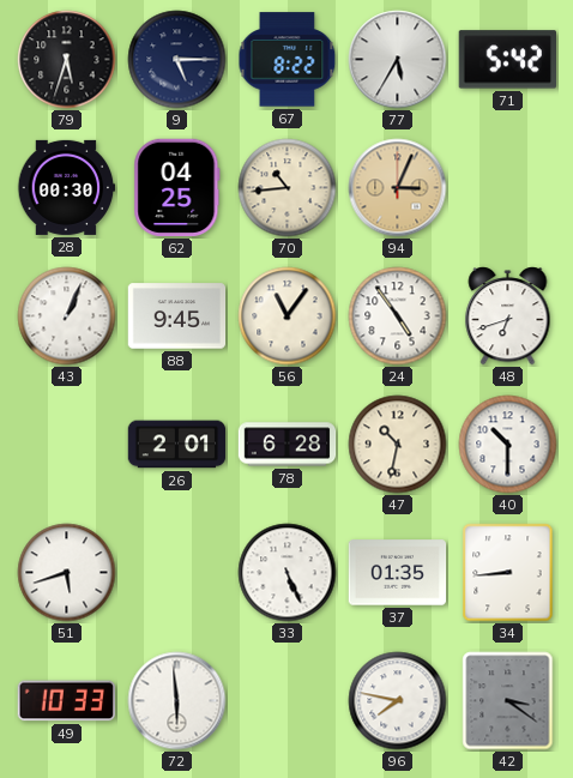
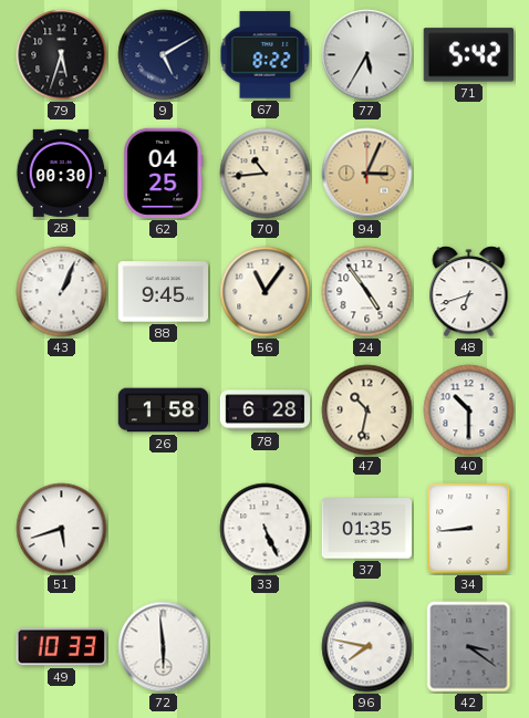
9: 5:15 -> 5:10
26: 2:01 -> 1:58
